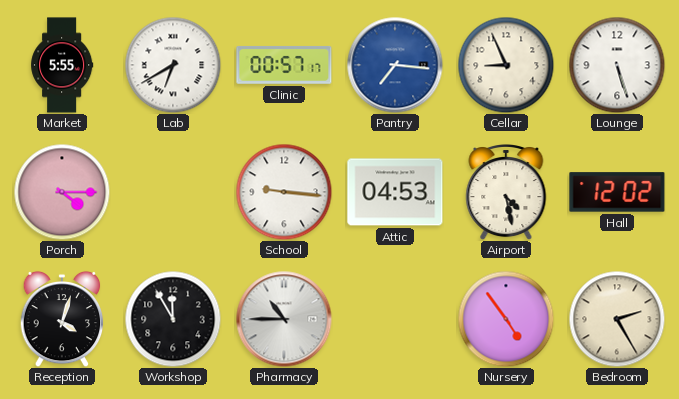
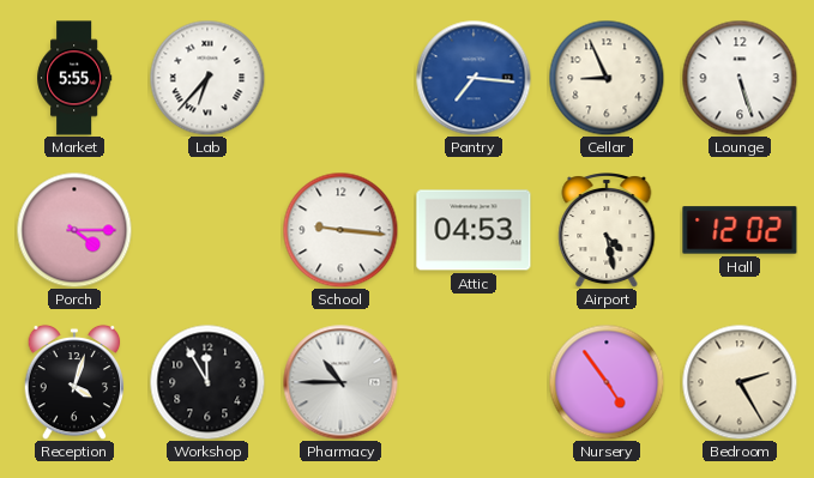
Lab: 6:40 -> 6:37
Clinic: 00:57 -> none
